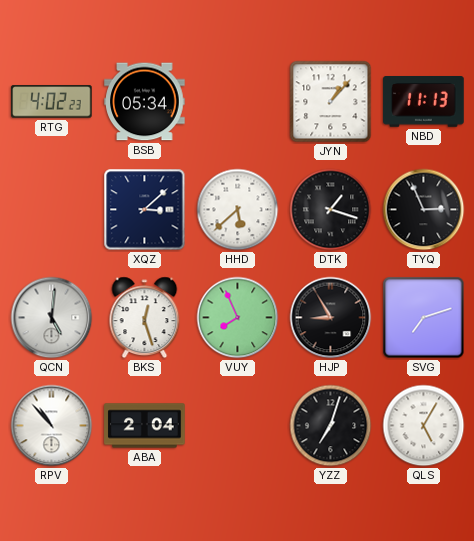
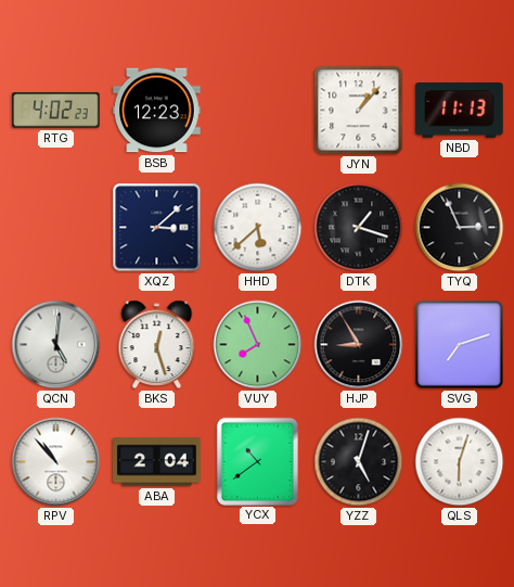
BSB: 05:34 -> 12:23
YCX: none -> 10:39
YZZ: 7:03 -> 5:03
QLS: 5:05 -> 6:03
